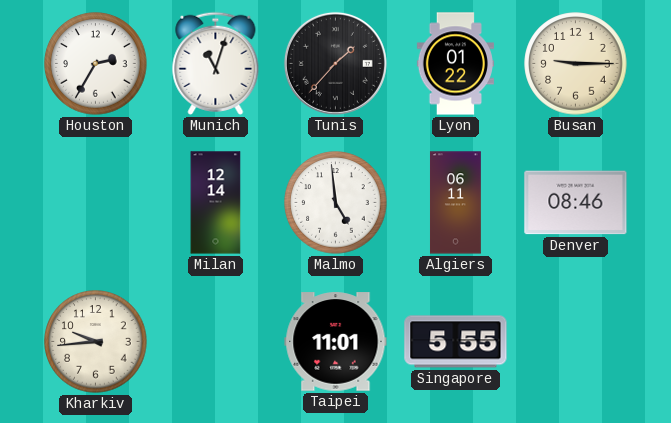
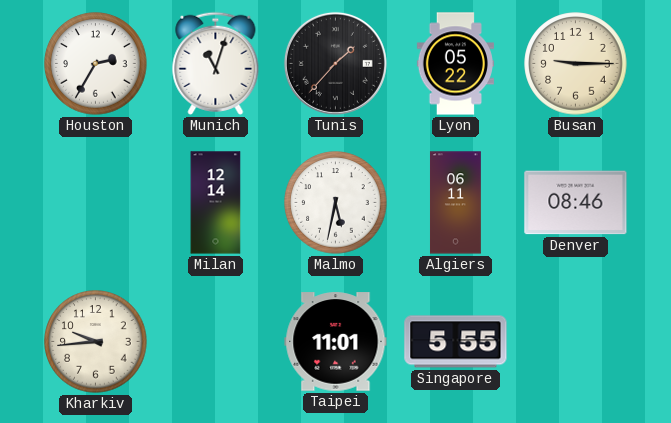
Lyon: 01:22 -> 05:22
Malmo: 4:59 -> 5:32
